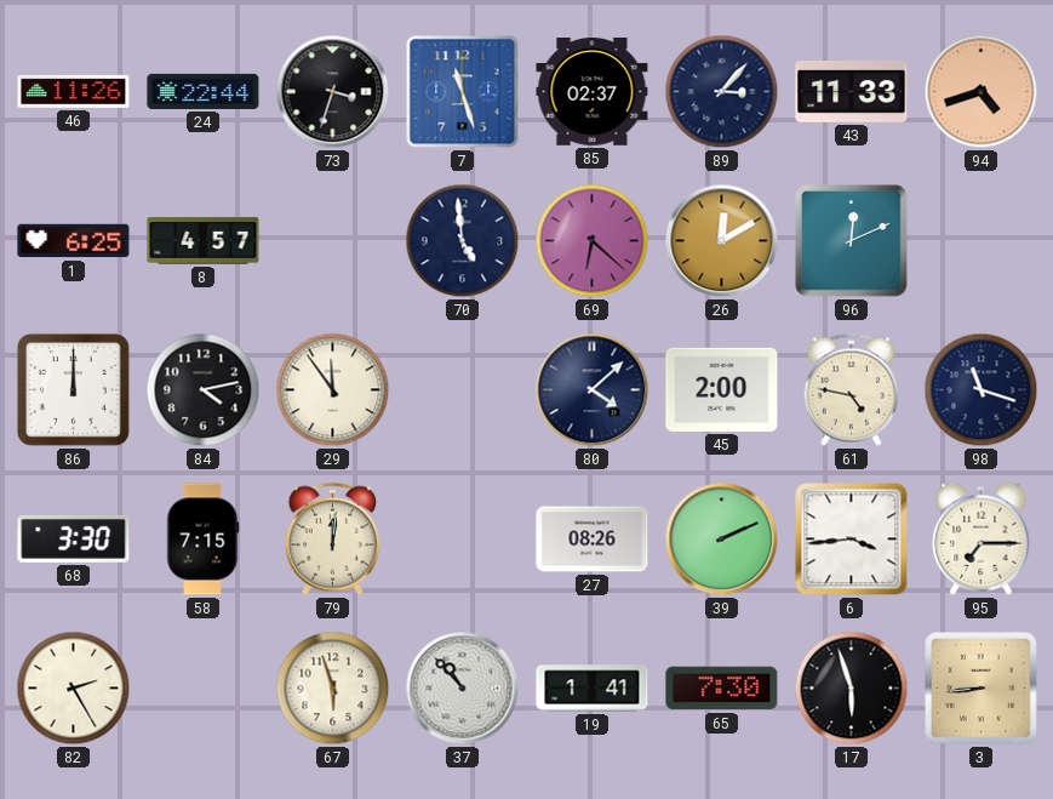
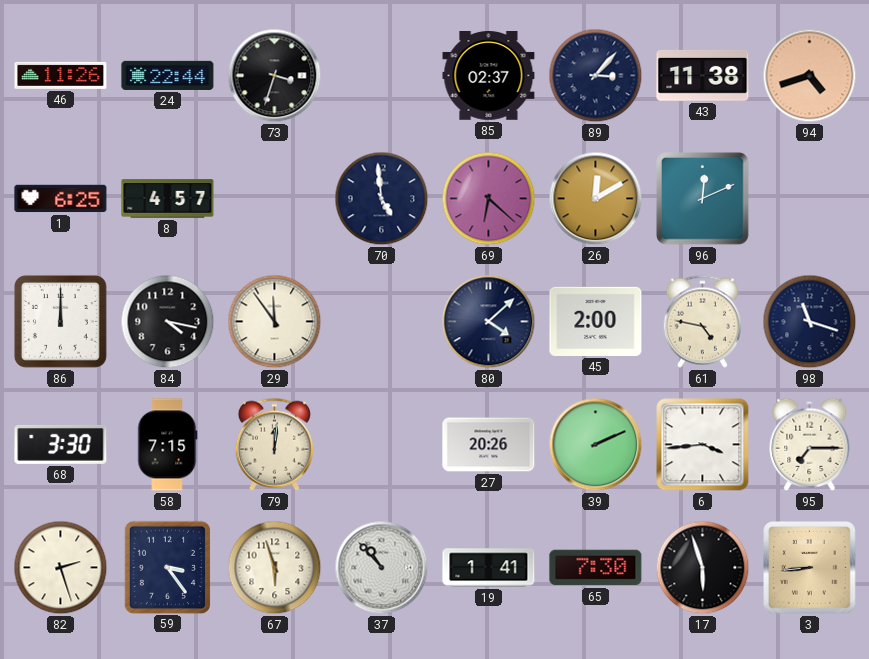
7: 11:27 -> none
43: 11:33 -> 11:38
84: 4:13 -> 4:17
27: 08:26 -> 20:26
82: 2:25 -> 2:27
59: none -> 3:24
